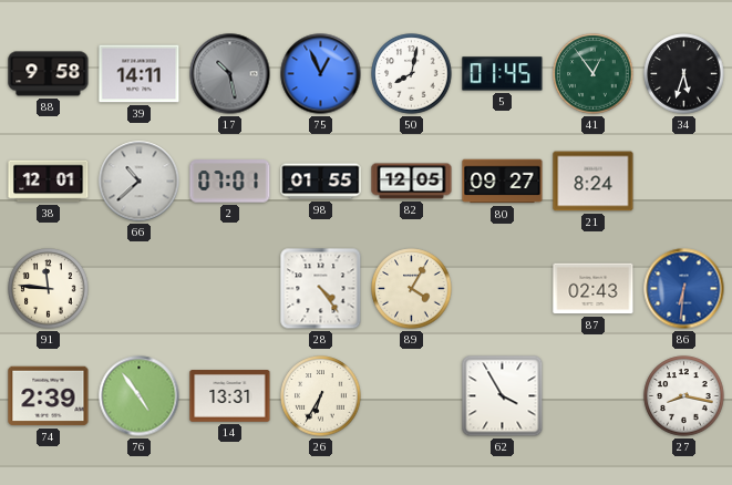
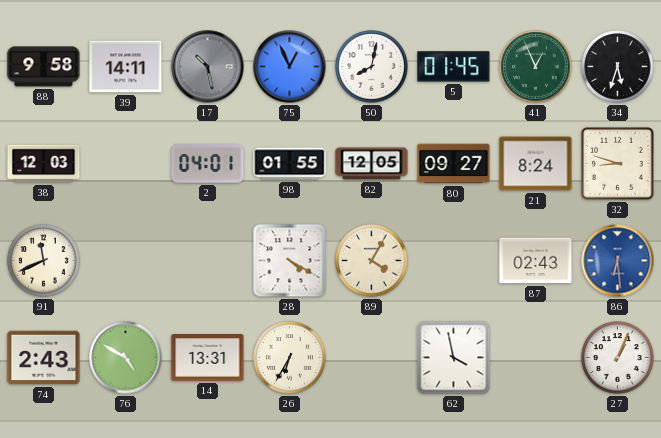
41: 12:54 -> 12:56
38: 12:01 -> 12:03
66: 10:38 -> none
2: 07:01 -> 04:01
32: none -> 8:48
91: 11:46 -> 11:41
28: 4:24 -> 4:20
86: 6:31 -> 6:29
74: 2:39 -> 2:43
76: 4:54 -> 4:50
62: 3:55 -> 3:58
27: 8:17 -> 1:04
